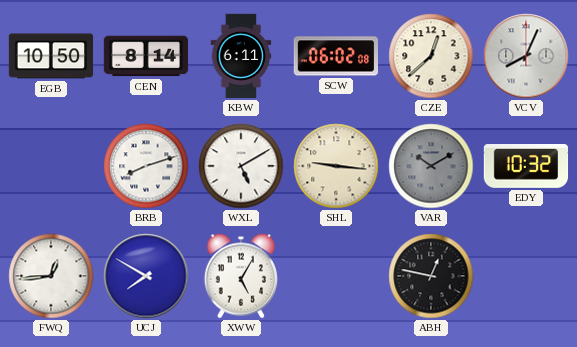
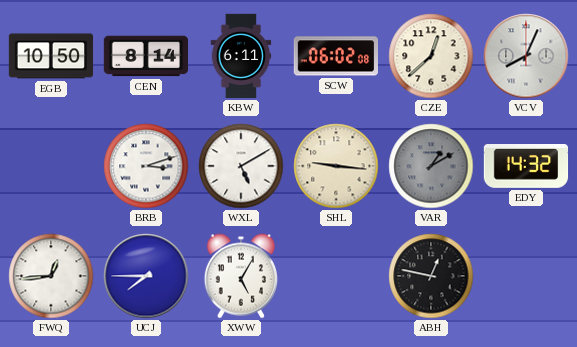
BRB: 8:12 -> 3:12
VAR: 10:10 -> 1:10
EDY: 10:32 -> 14:32
UCJ: 7:50 -> 7:45
